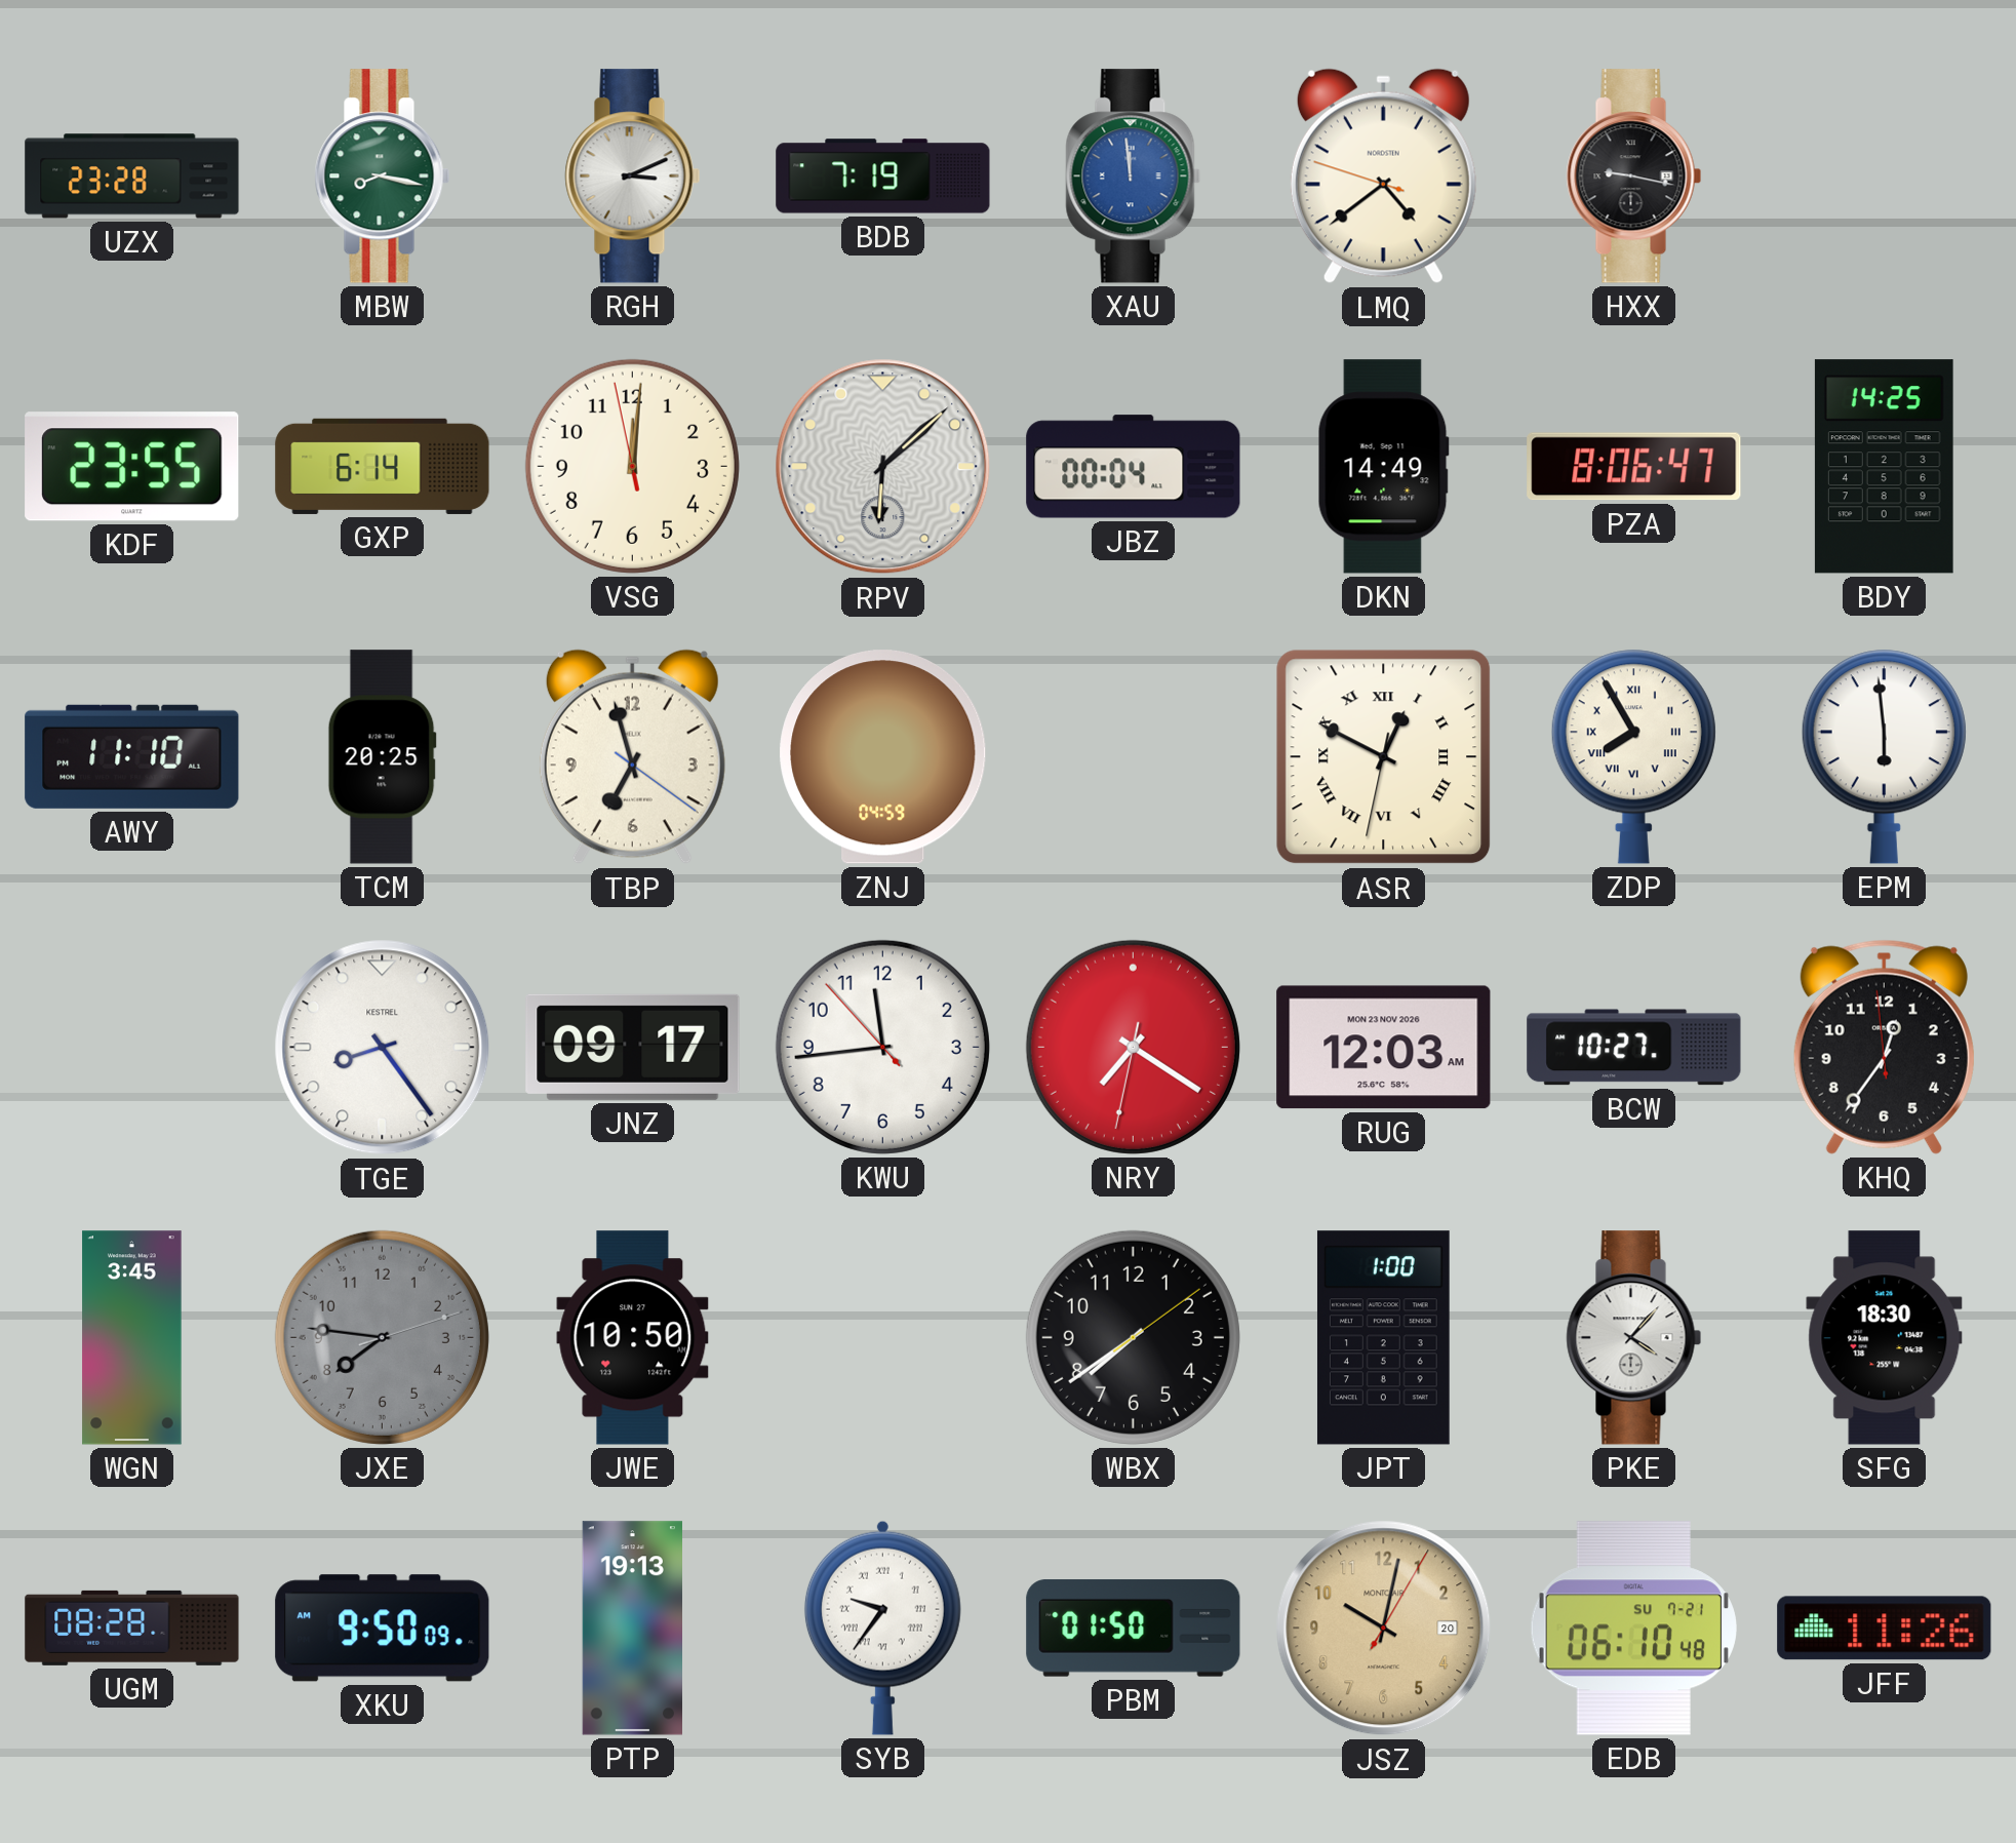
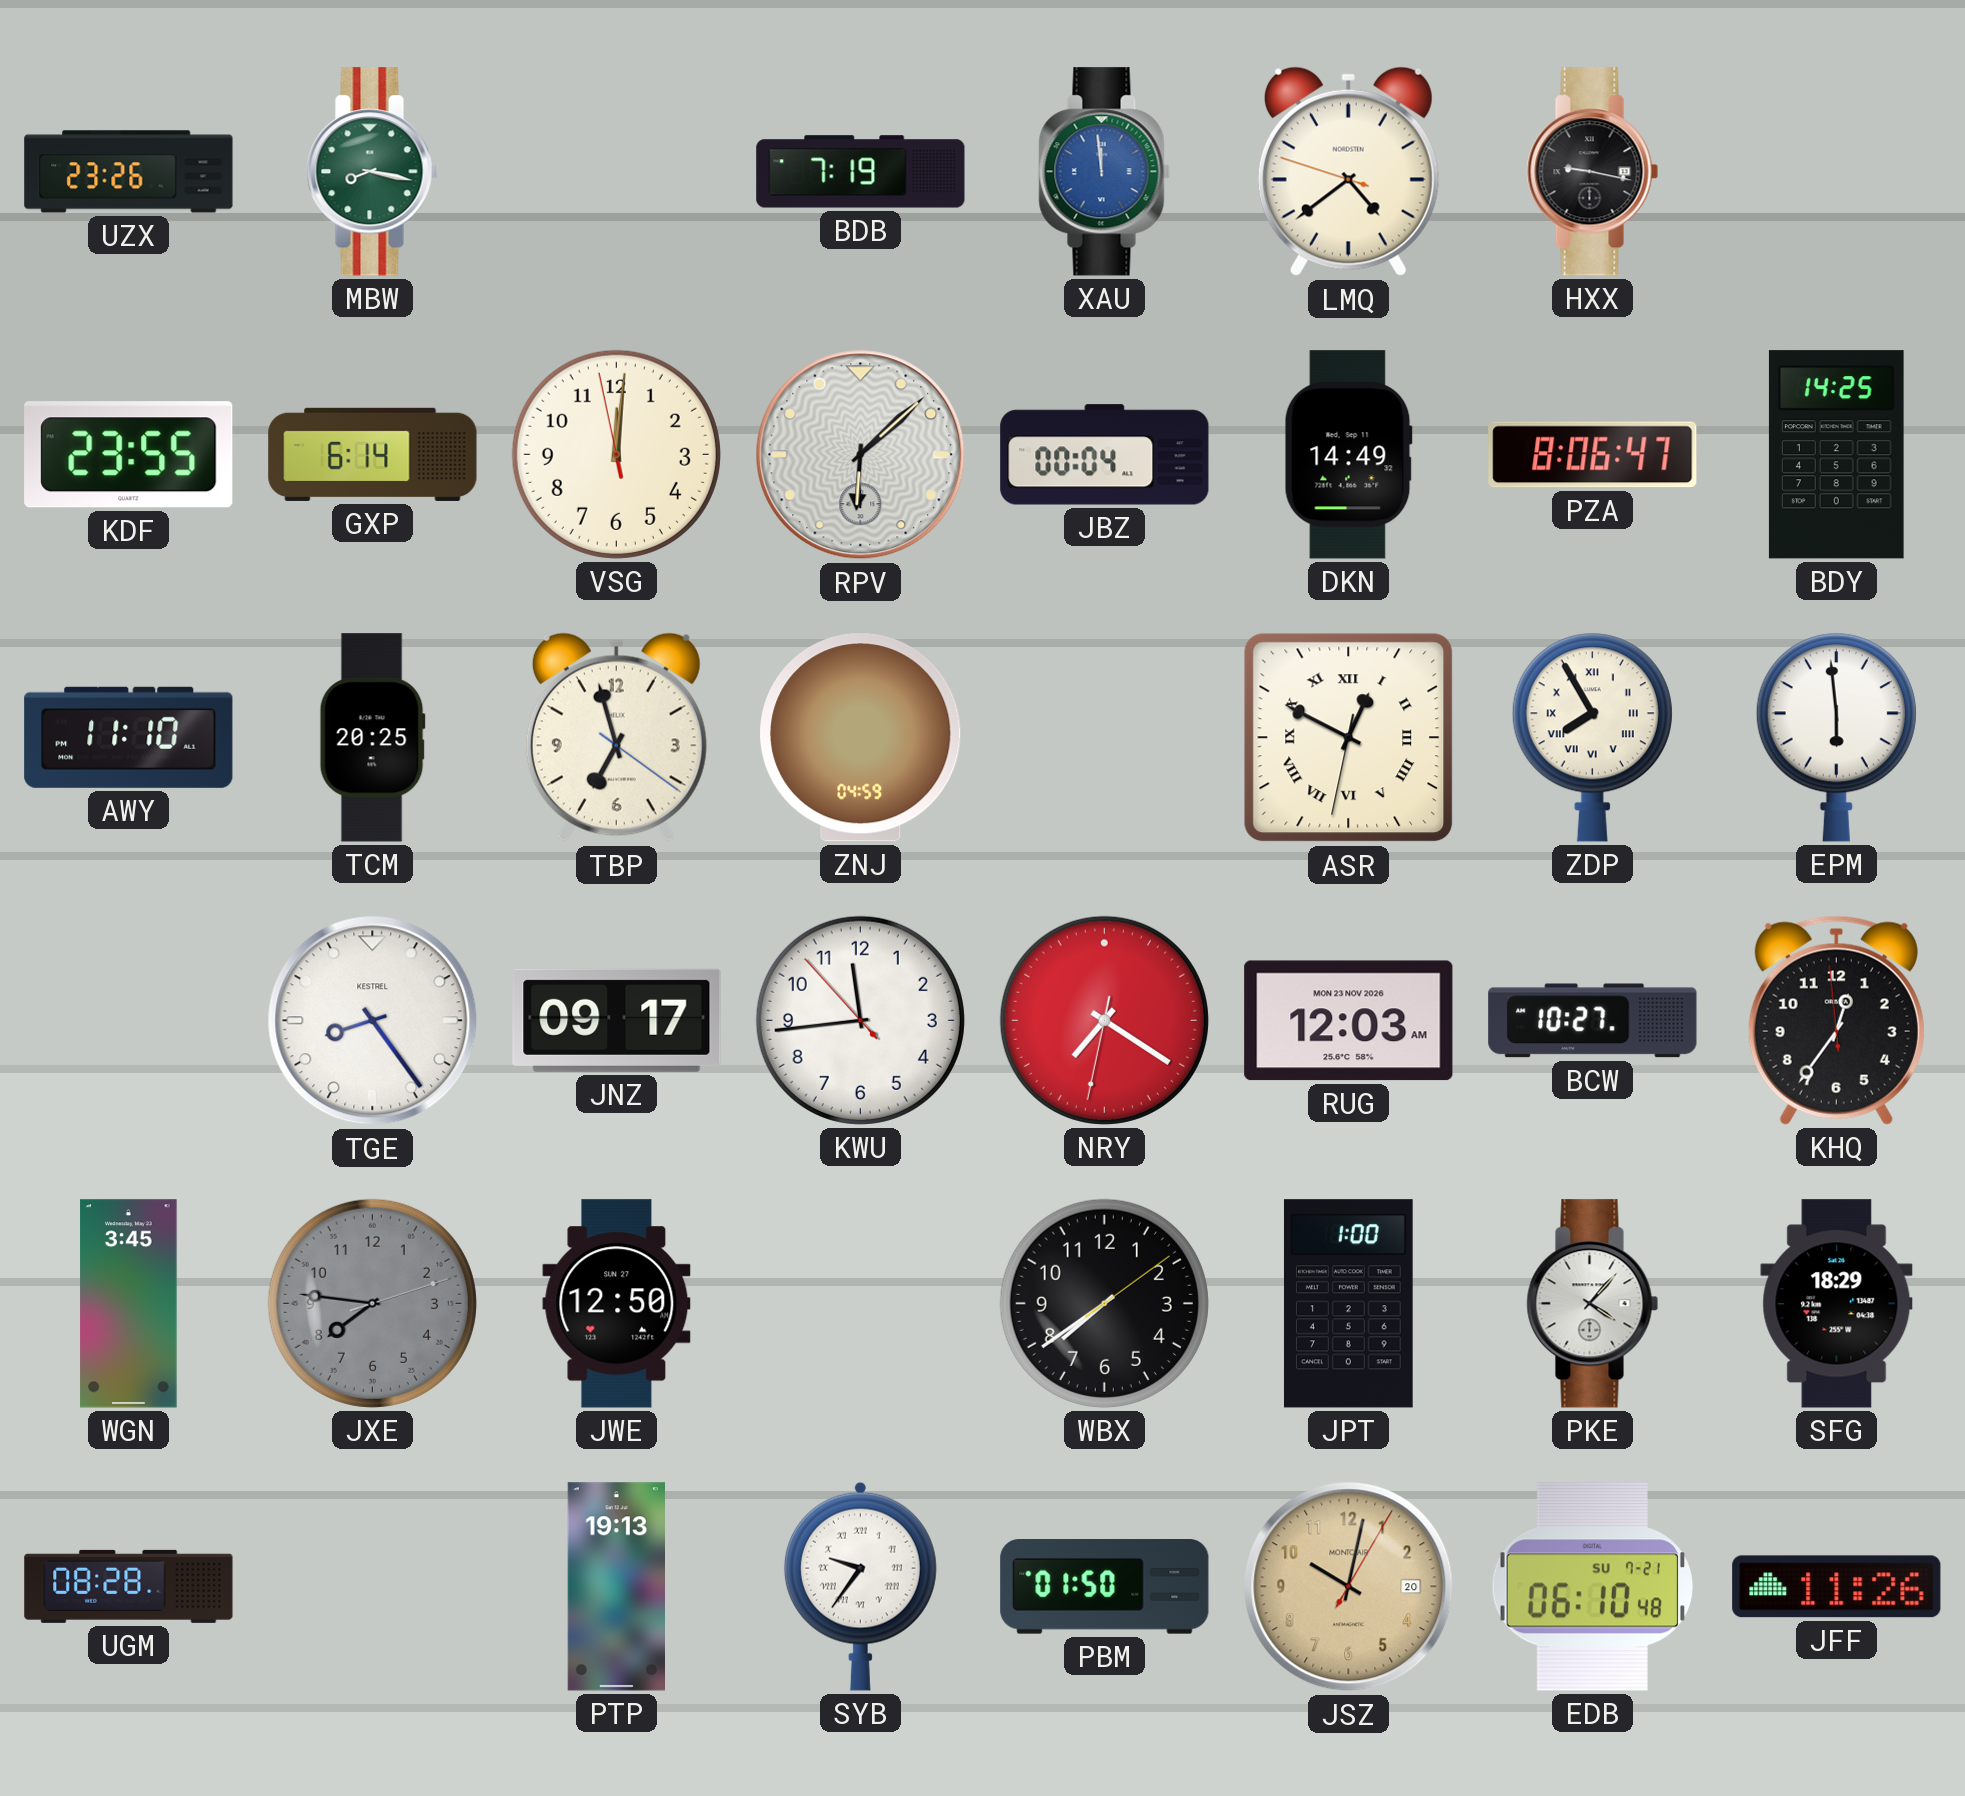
UZX: 23:28 -> 23:26
RGH: 3:11 -> none
JWE: 10:50 -> 12:50
SFG: 18:30 -> 18:29
XKU: 9:50 -> none
